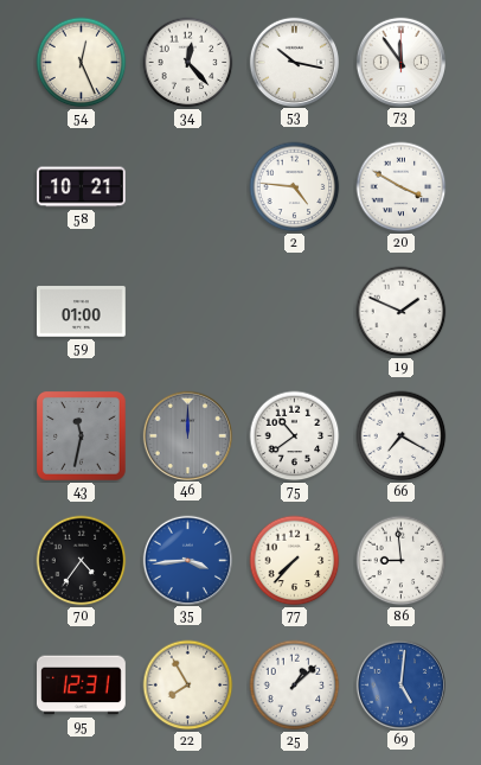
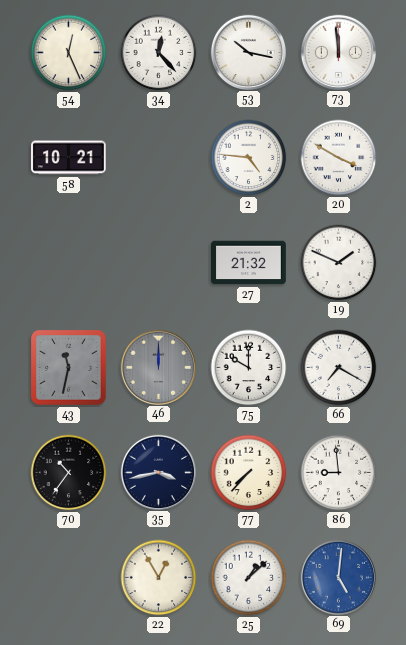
73: 11:54 -> 11:59
59: 01:00 -> none
27: none -> 21:32
75: 10:39 -> 10:00
70: 4:36 -> 10:36
35: 3:44 -> 3:43
35 dial: blue -> navy
95: 12:31 -> none
22: 7:55 -> 12:55
